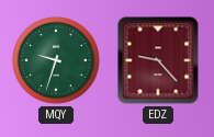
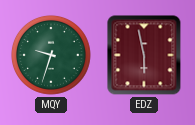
EDZ: 9:23 -> 5:58
